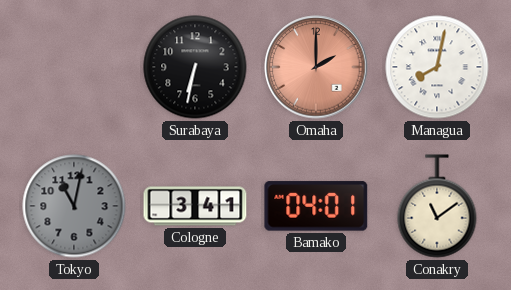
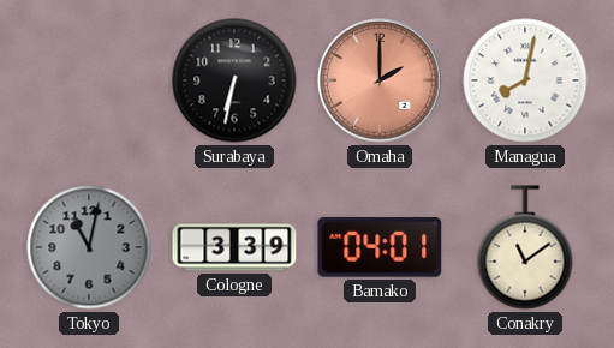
Cologne: 3:41 -> 3:39
